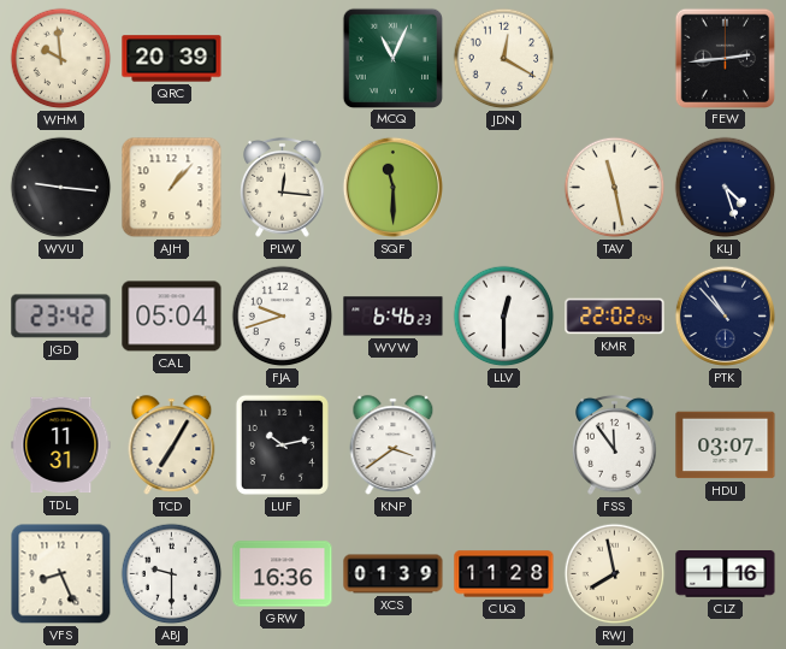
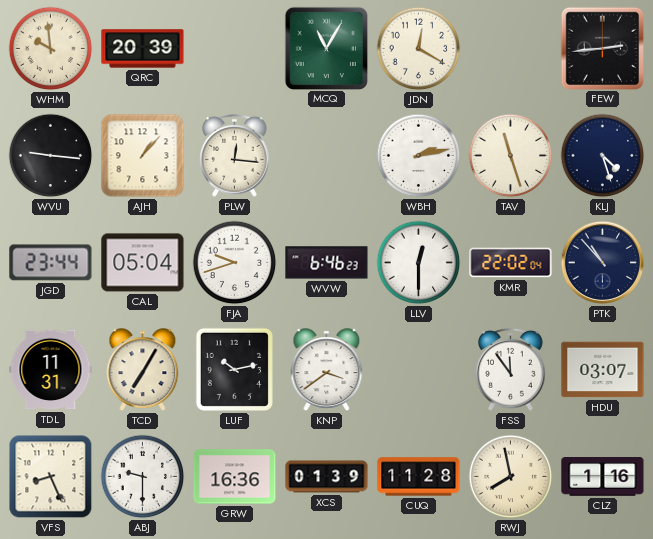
MCQ: 11:04 -> 11:05
SQF: 11:30 -> none
WBH: none -> 2:13
TAV: 11:28 -> 11:27
JGD: 23:42 -> 23:44
